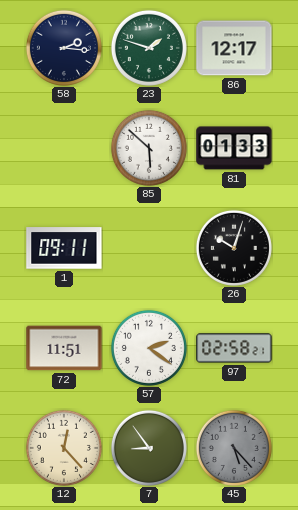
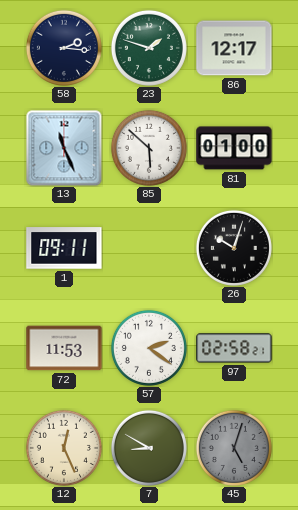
13: none -> 11:26
81: 01:33 -> 01:00
72: 11:51 -> 11:53
12: 12:23 -> 12:26
7: 8:54 -> 8:50
45: 5:23 -> 5:03
